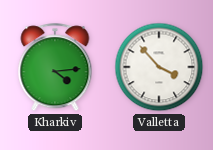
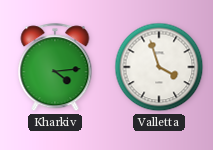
Valletta: 3:53 -> 3:57
